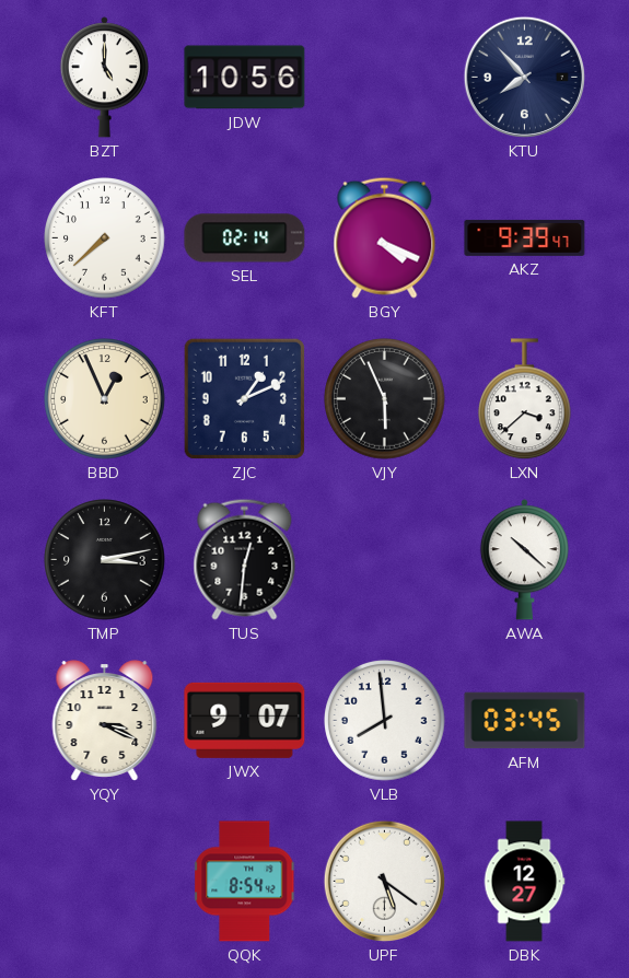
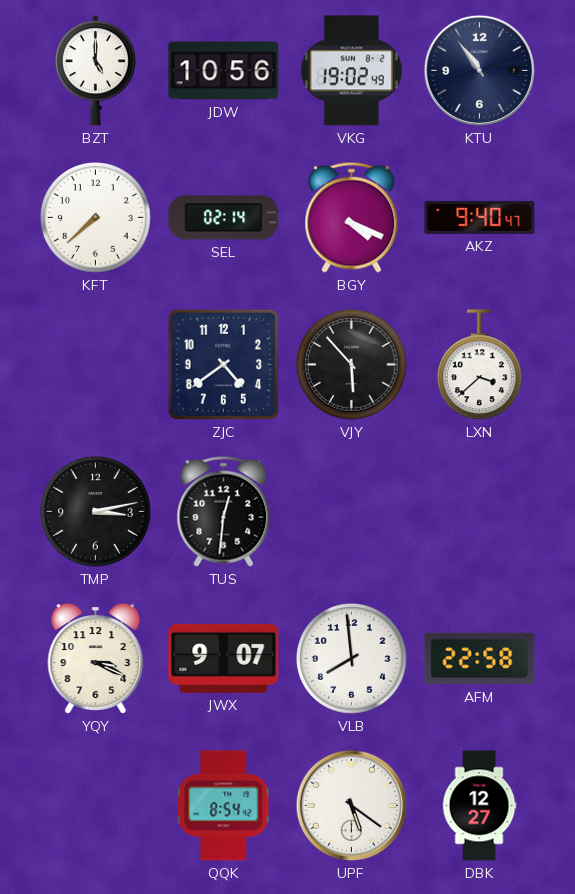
VKG: none -> 19:02
KTU: 7:53 -> 10:54
AKZ: 9:39 -> 9:40
BBD: 12:56 -> none
ZJC: 1:11 -> 4:39
VJY: 5:56 -> 5:53
AWA: 10:22 -> none
AFM: 03:45 -> 22:58
